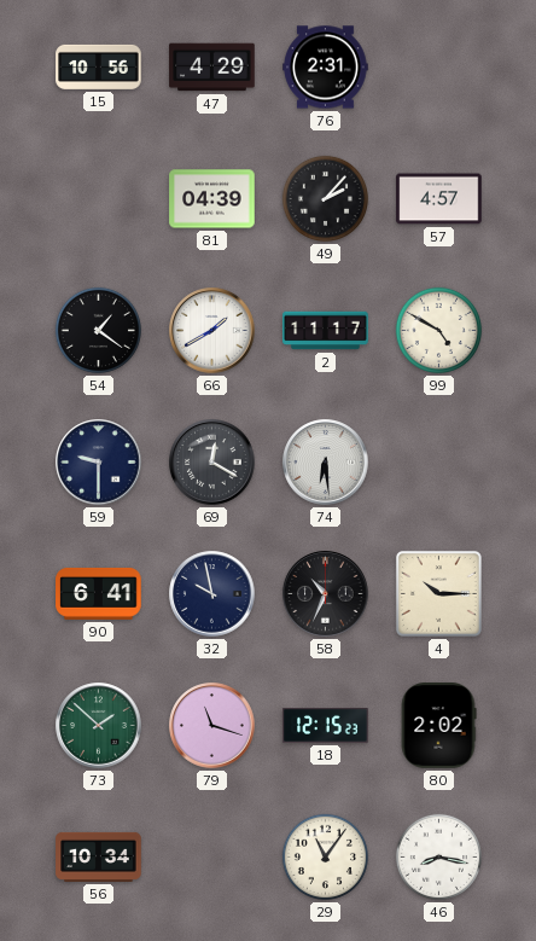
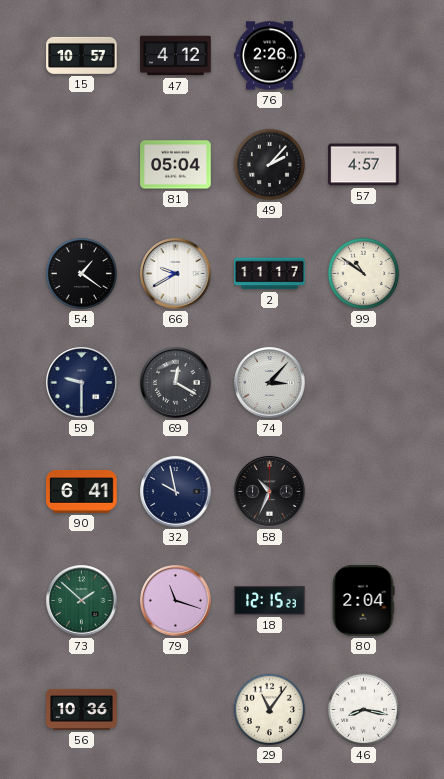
15: 10:56 -> 10:57
47: 4:29 -> 4:12
76: 2:31 -> 2:26
81: 04:39 -> 05:04
66: 1:40 -> 9:40
99: 4:50 -> 10:51
74: 6:29 -> 3:07
4: 10:15 -> none
80: 2:02 -> 2:04
56: 10:34 -> 10:36
